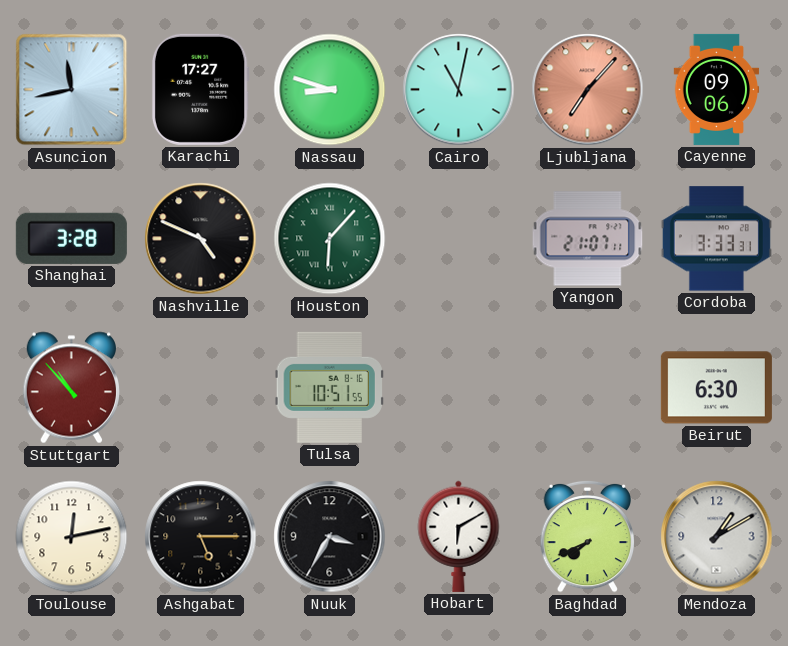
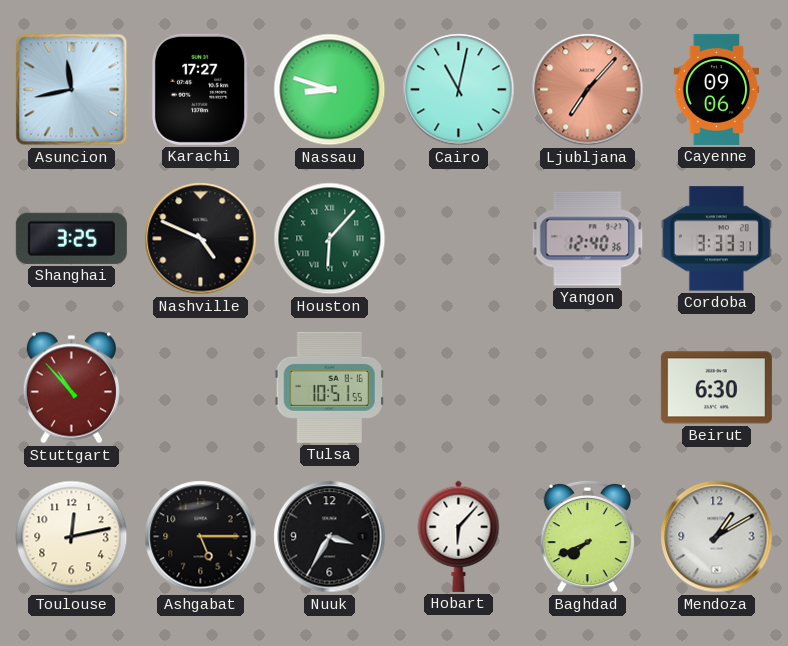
Shanghai: 3:28 -> 3:25
Yangon: 21:07 -> 12:40
Hobart: 6:10 -> 6:07
